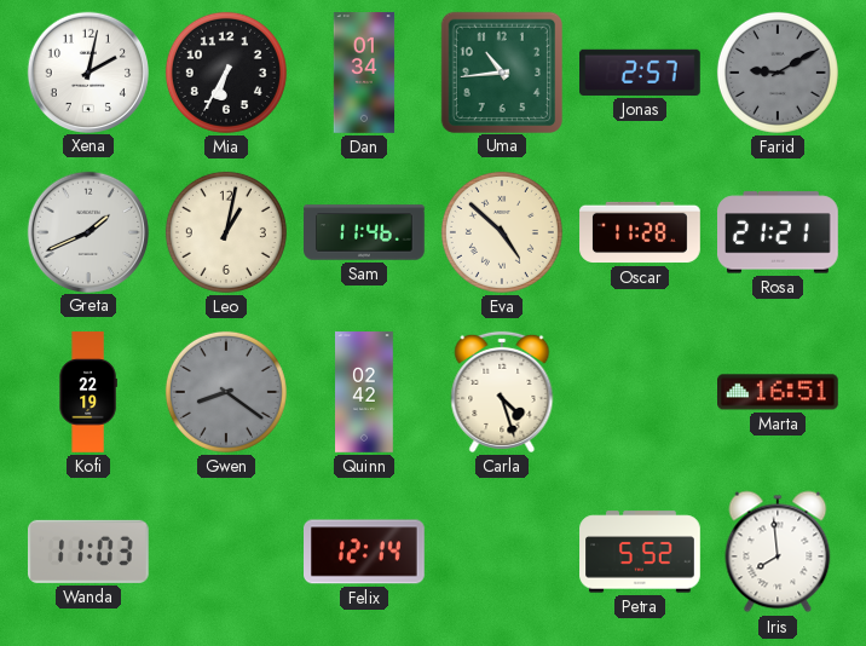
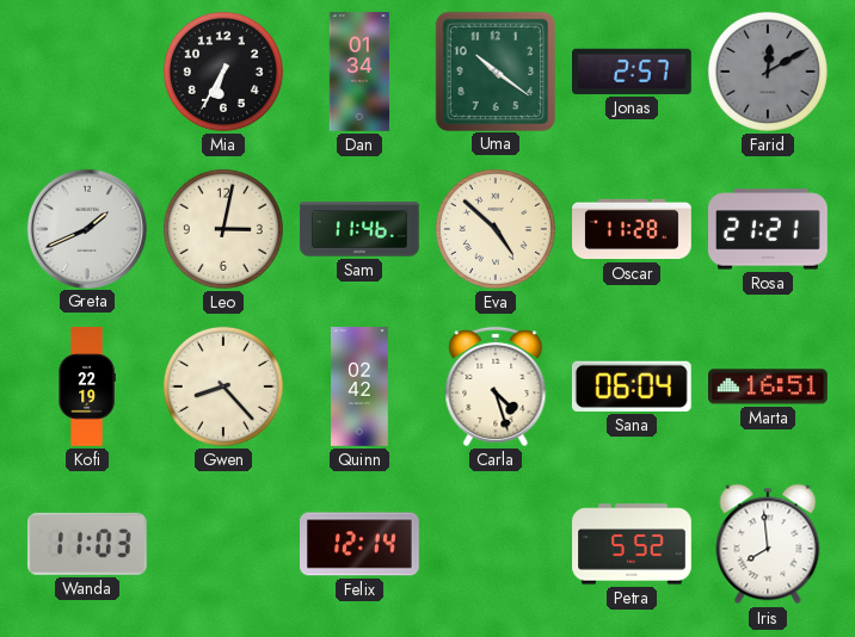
Xena: 2:02 -> none
Uma: 10:44 -> 10:21
Farid: 9:10 -> 12:10
Leo: 1:02 -> 3:02
Gwen: 8:21 -> 8:23
Gwen dial: grey -> cream
Sana: none -> 06:04
